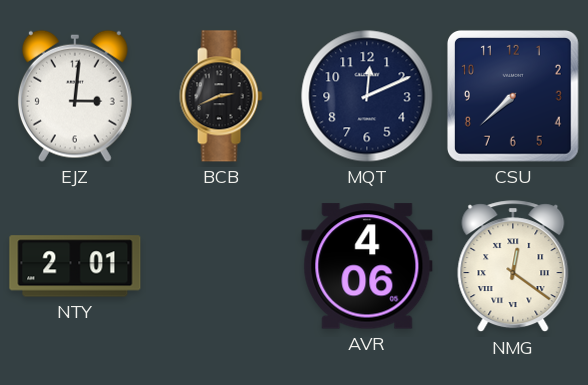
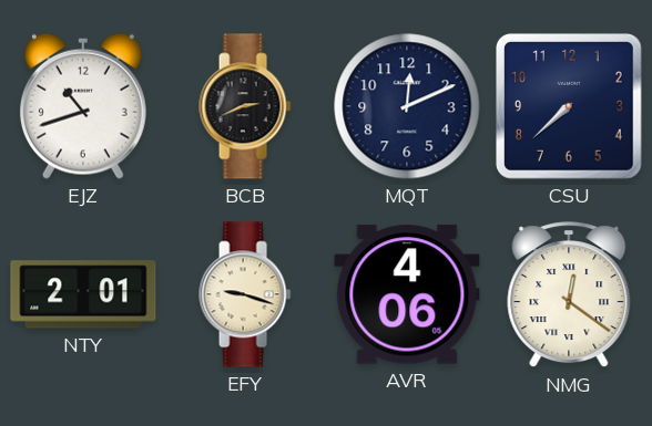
EJZ: 3:01 -> 10:42
EFY: none -> 9:18
